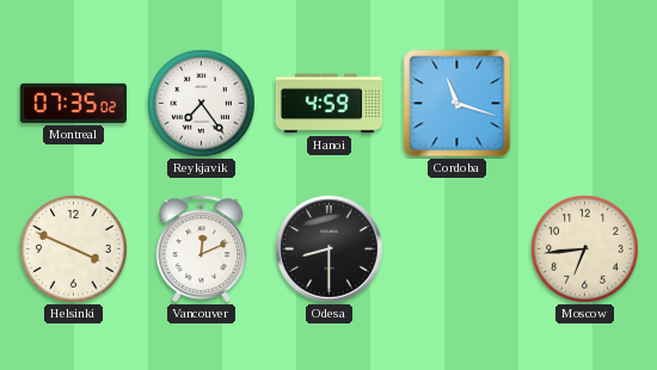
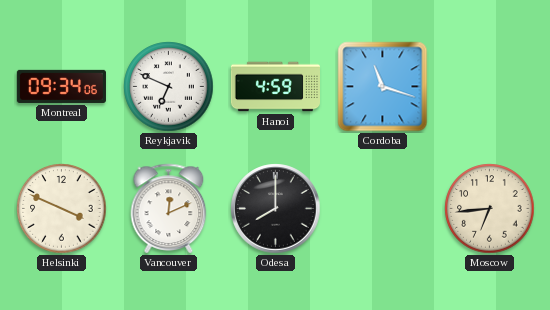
Montreal: 07:35 -> 09:34
Reykjavik: 7:24 -> 6:49
Odesa: 8:30 -> 8:00
